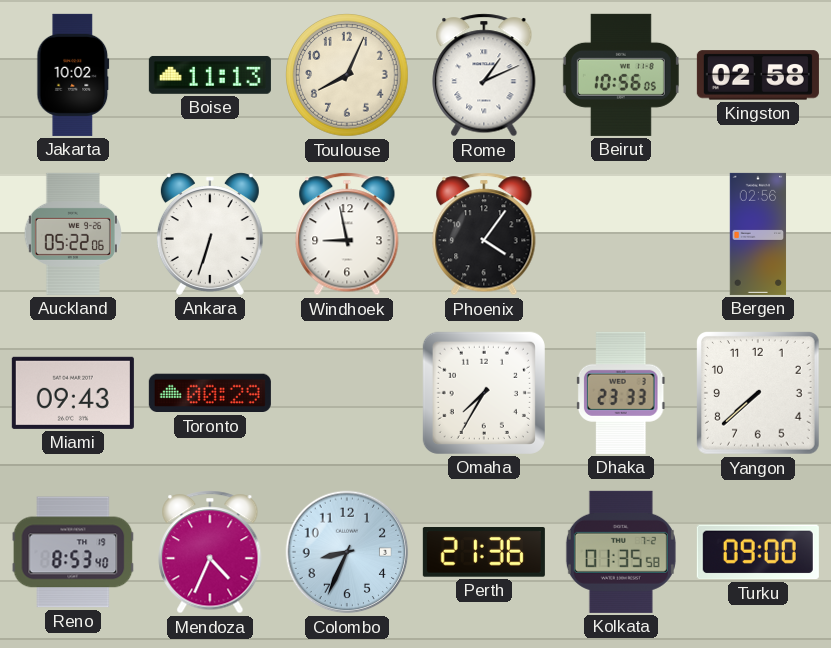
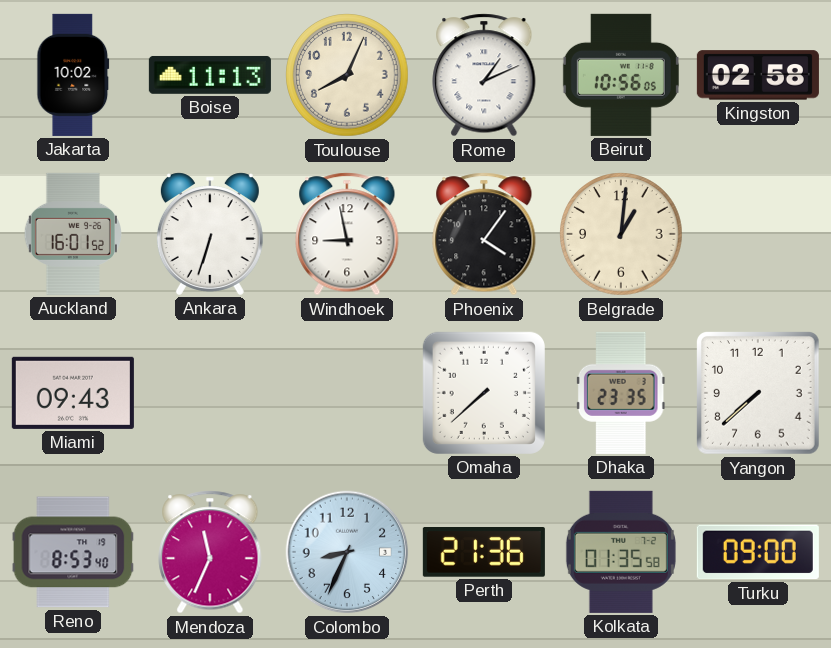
Auckland: 05:22 -> 16:01
Belgrade: none -> 1:01
Bergen: 02:56 -> none
Toronto: 00:29 -> none
Omaha: 7:35 -> 7:38
Dhaka: 23:33 -> 23:35
Mendoza: 4:34 -> 11:34
